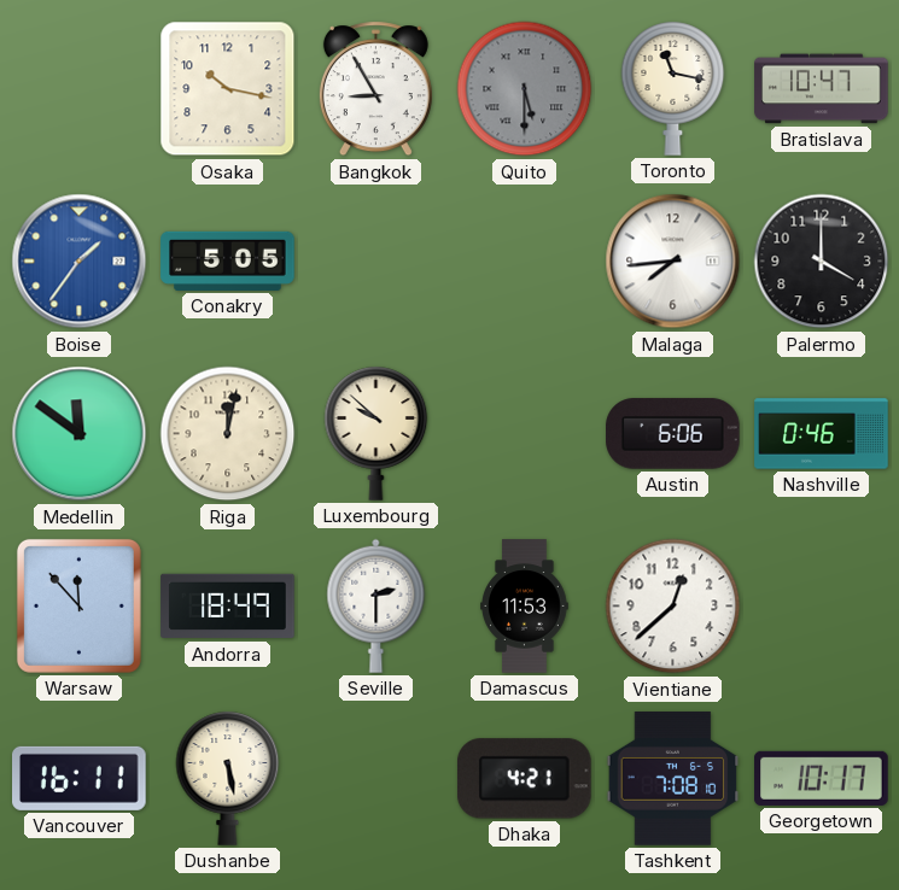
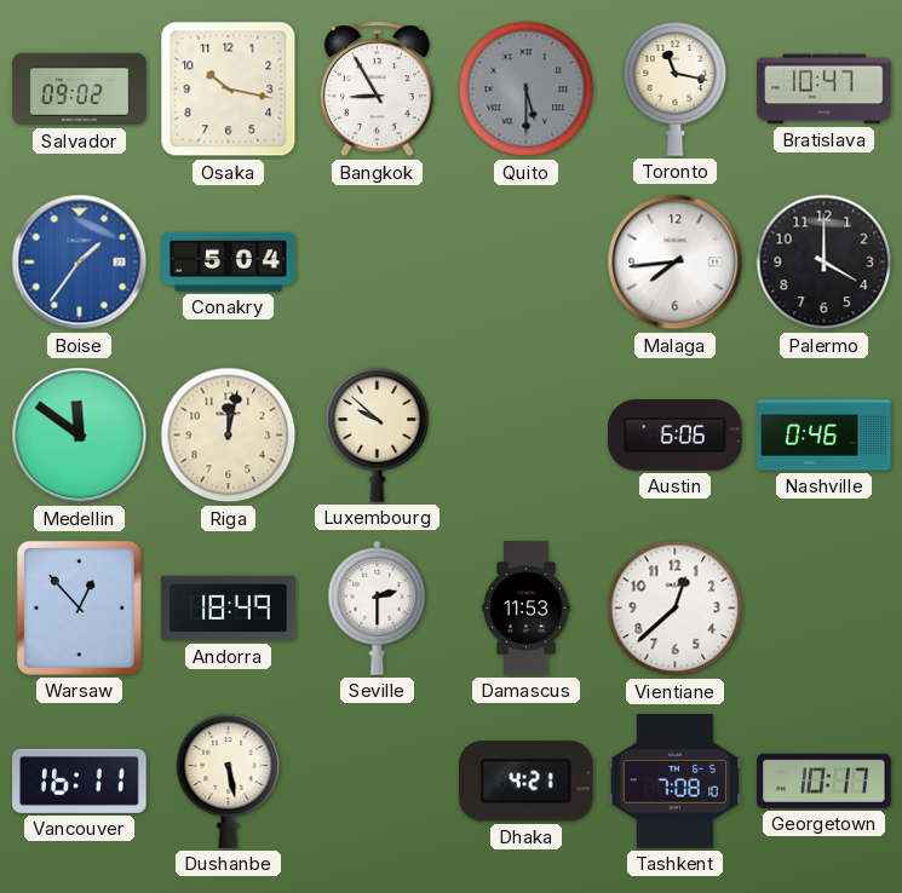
Salvador: none -> 09:02
Conakry: 5:05 -> 5:04
Warsaw: 11:53 -> 12:53
